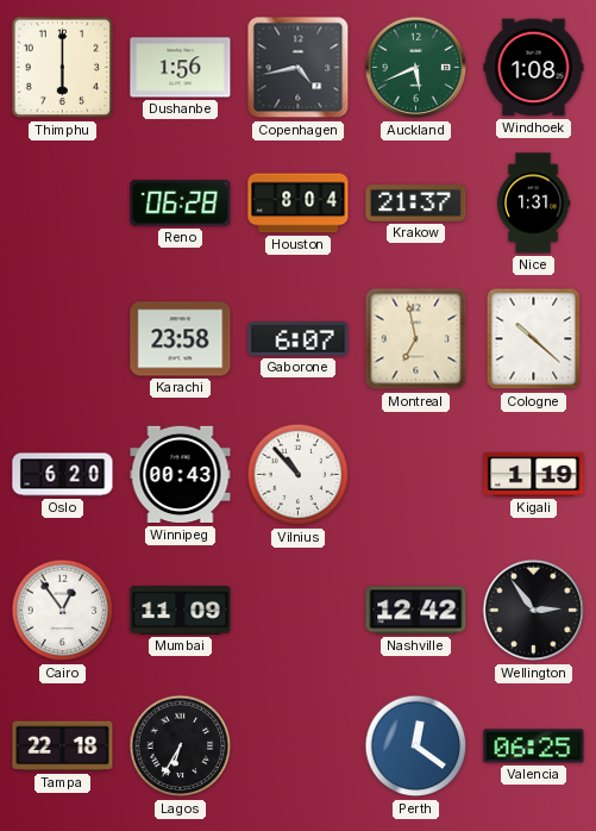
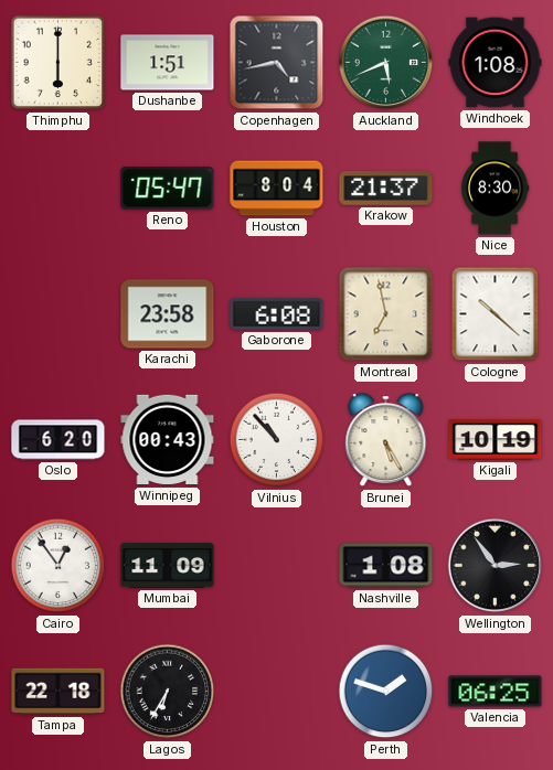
Dushanbe: 1:56 -> 1:51
Reno: 06:28 -> 05:47
Nice: 1:31 -> 8:30
Gaborone: 6:07 -> 6:08
Brunei: none -> 5:25
Kigali: 1:19 -> 10:19
Nashville: 12:42 -> 1:08
Perth: 12:21 -> 1:48
